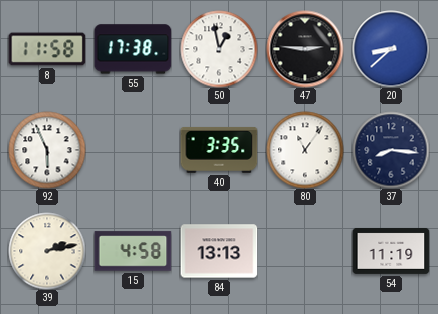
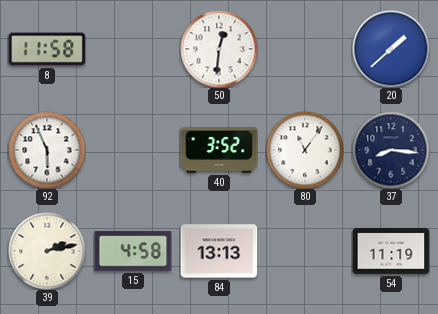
55: 17:38 -> none
50: 12:58 -> 12:31
47: 2:46 -> none
20: 8:38 -> 1:38
40: 3:35 -> 3:52
